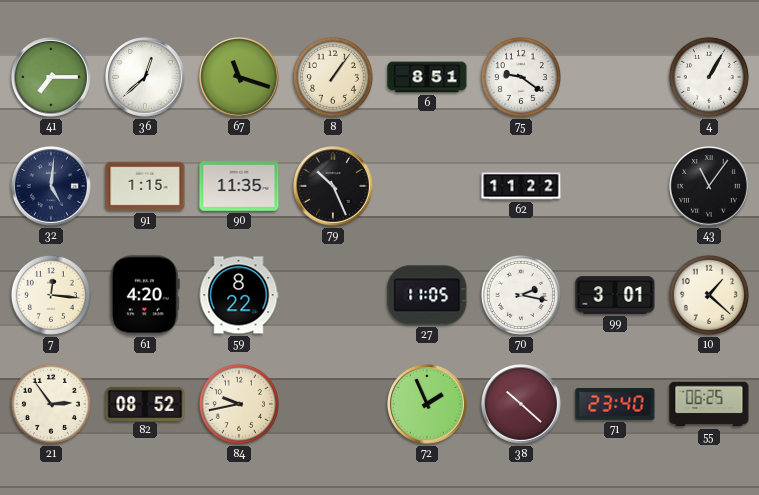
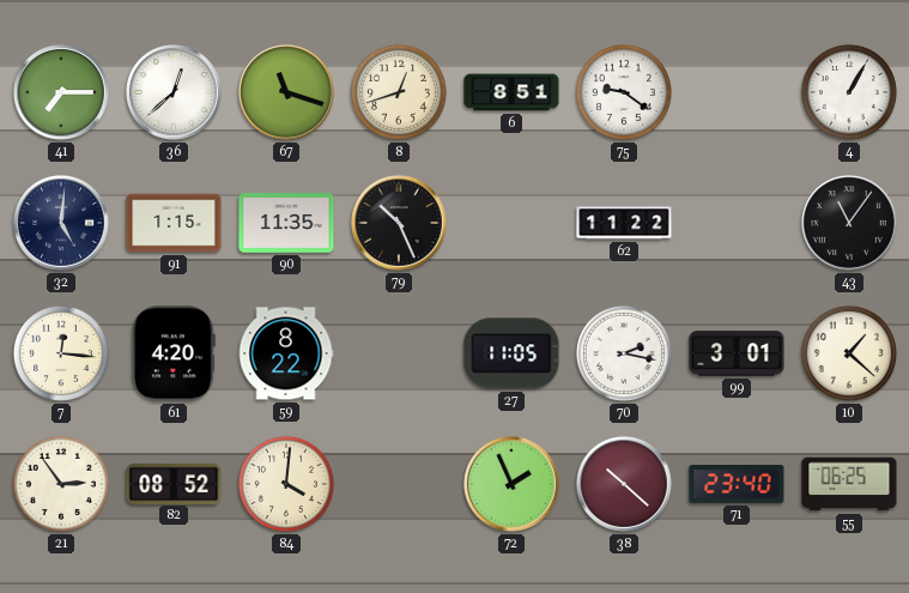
8: 1:06 -> 12:42
84: 9:43 -> 4:01
